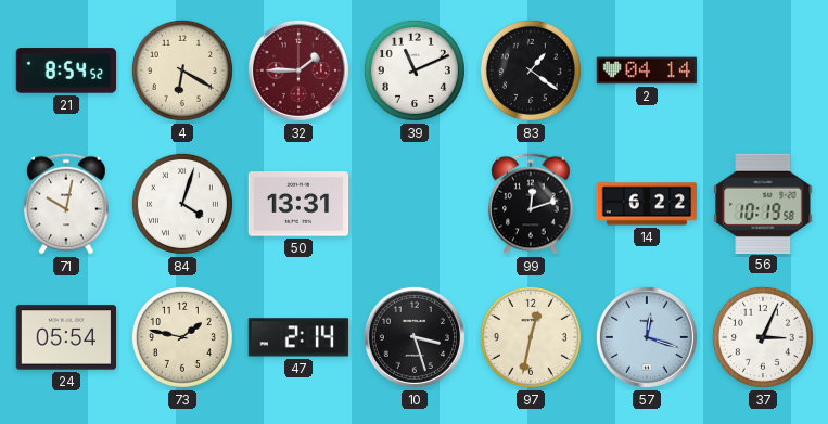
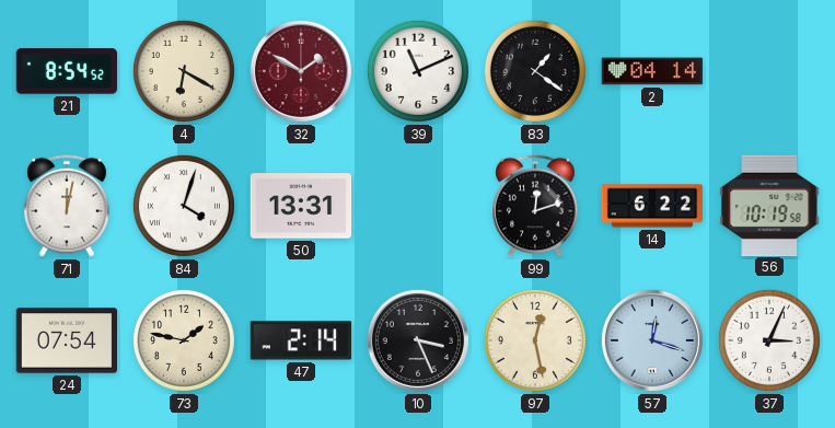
32: 1:45 -> 1:50
71: 10:02 -> 12:02
24: 05:54 -> 07:54
10: 3:27 -> 3:26
97: 12:32 -> 12:28
